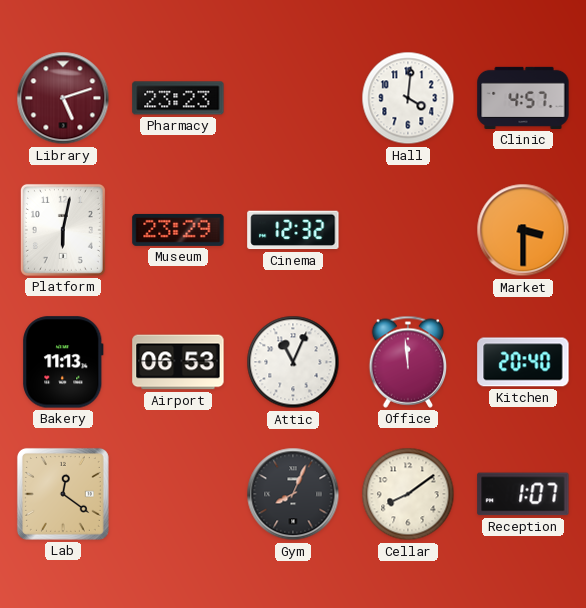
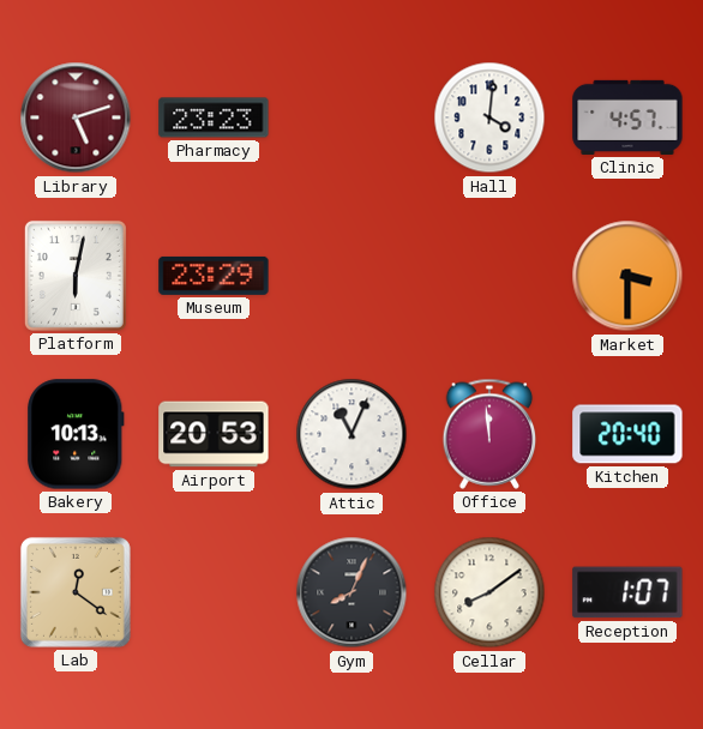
Cinema: 12:32 -> none
Bakery: 11:13 -> 10:13
Airport: 06:53 -> 20:53
